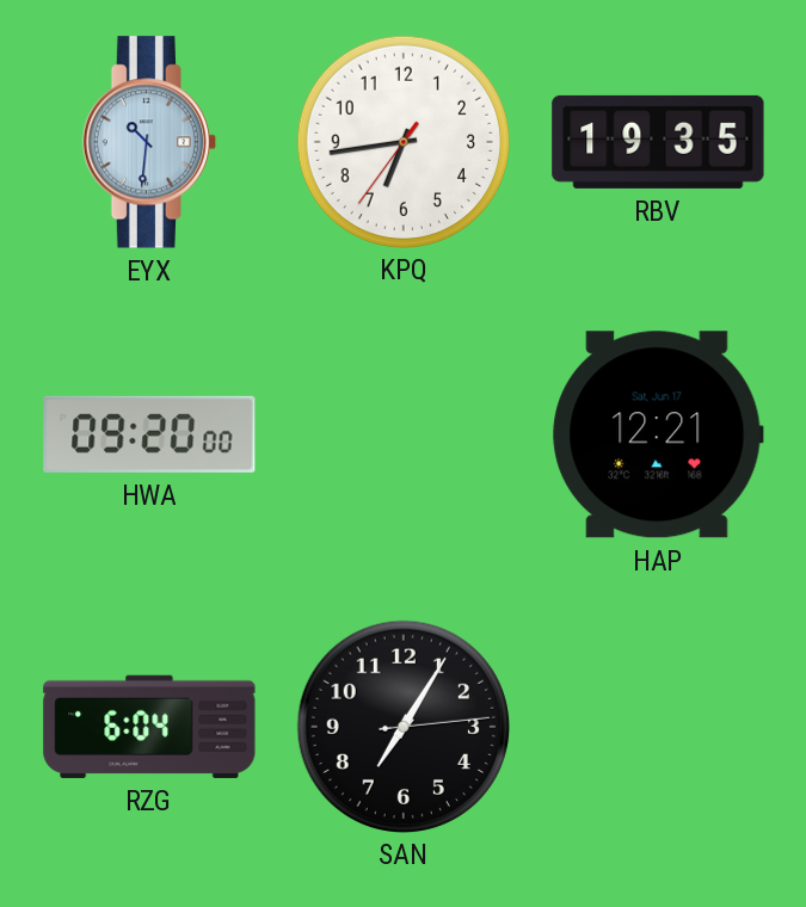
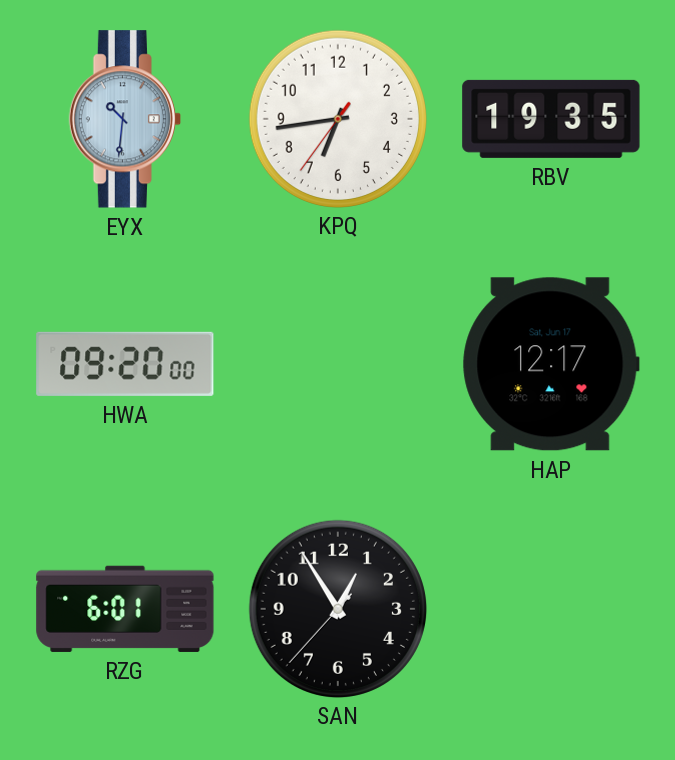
HAP: 12:21 -> 12:17
RZG: 6:04 -> 6:01
SAN: 7:05 -> 12:54
